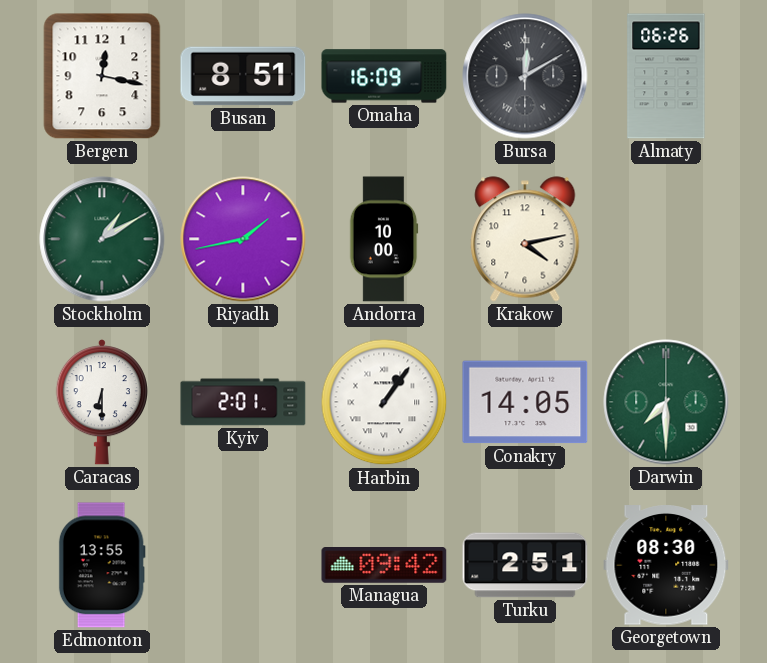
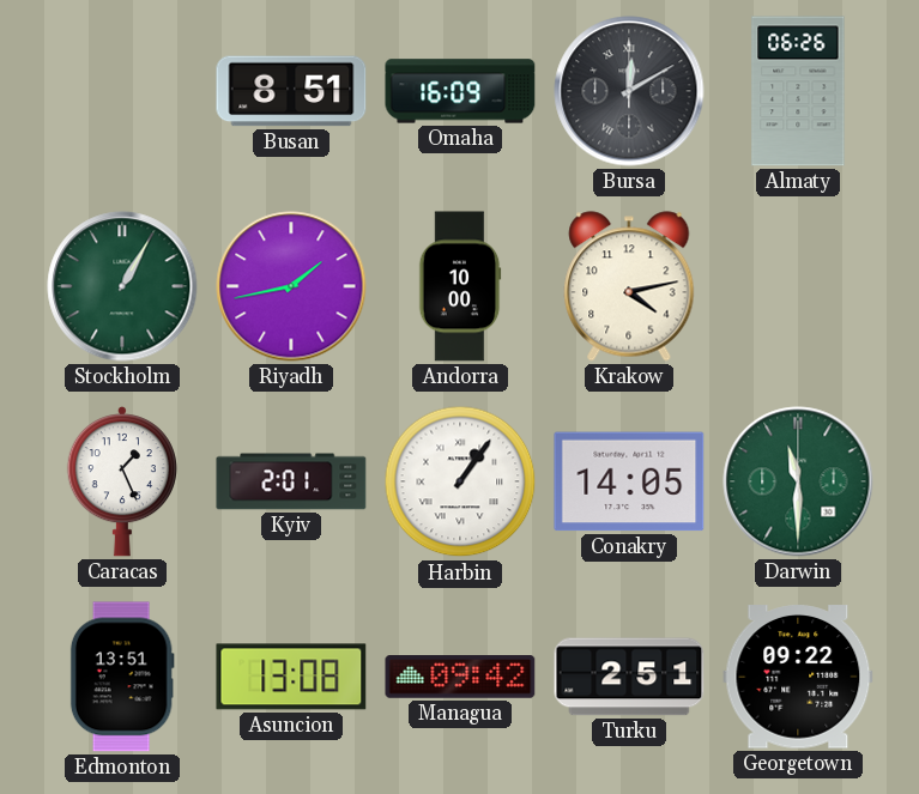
Bergen: 12:17 -> none
Stockholm: 1:10 -> 1:05
Caracas: 6:30 -> 1:26
Darwin: 7:30 -> 11:30
Edmonton: 13:55 -> 13:51
Asuncion: none -> 13:08
Georgetown: 08:30 -> 09:22
